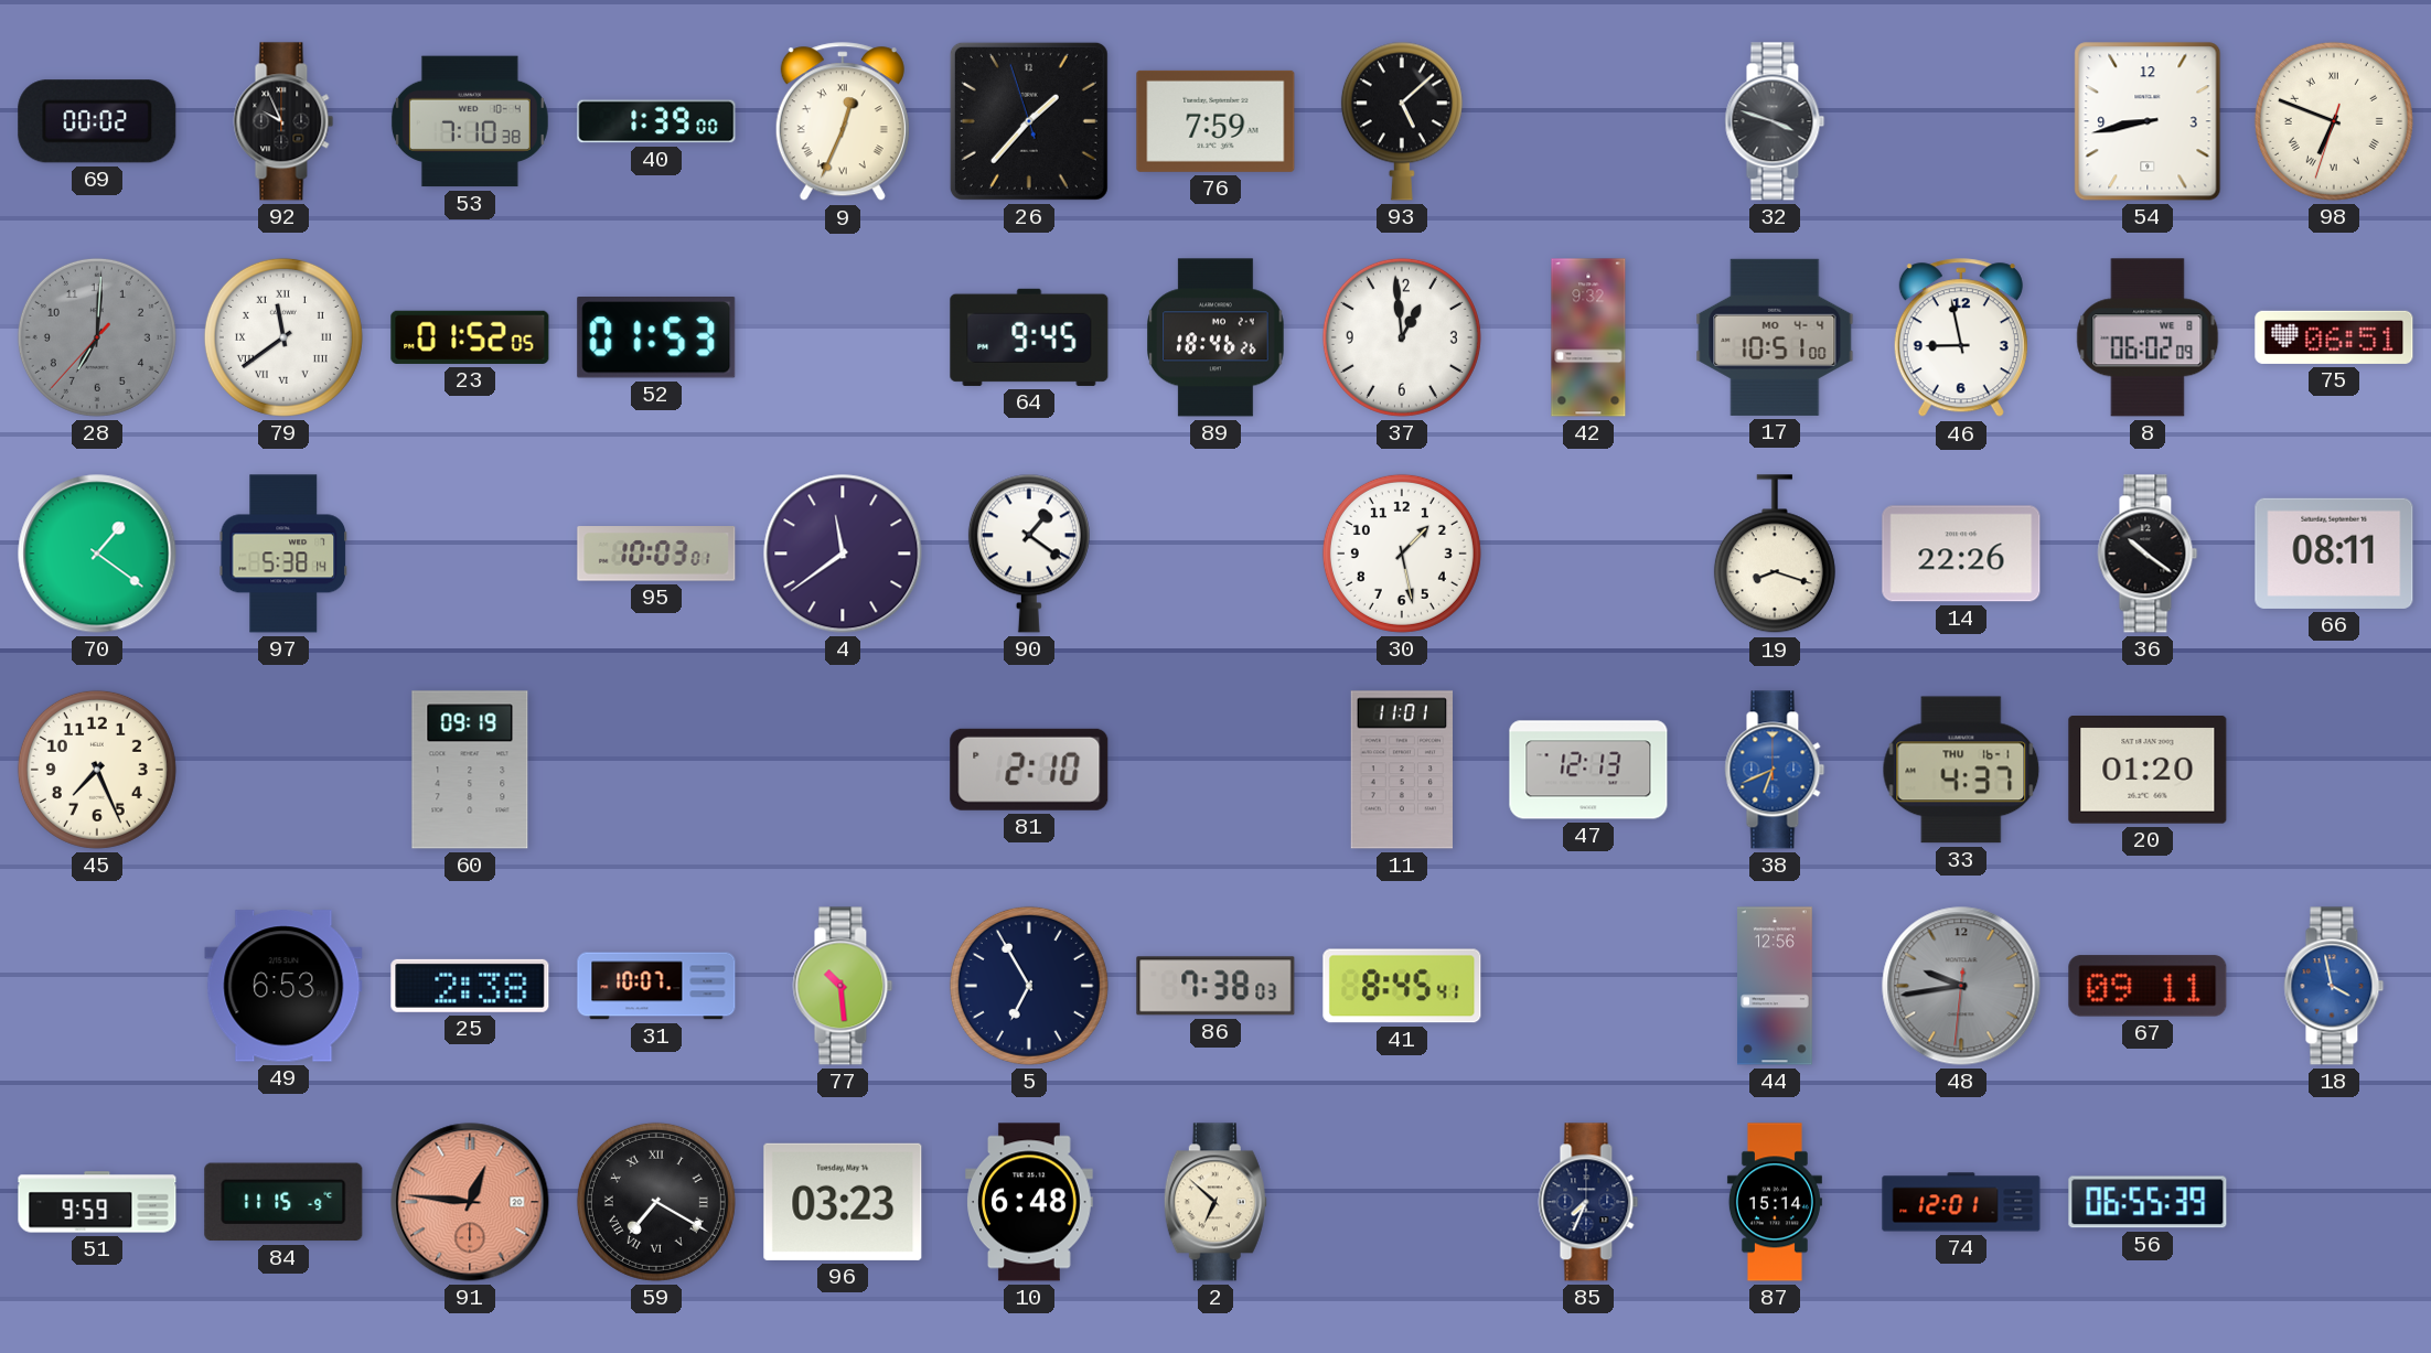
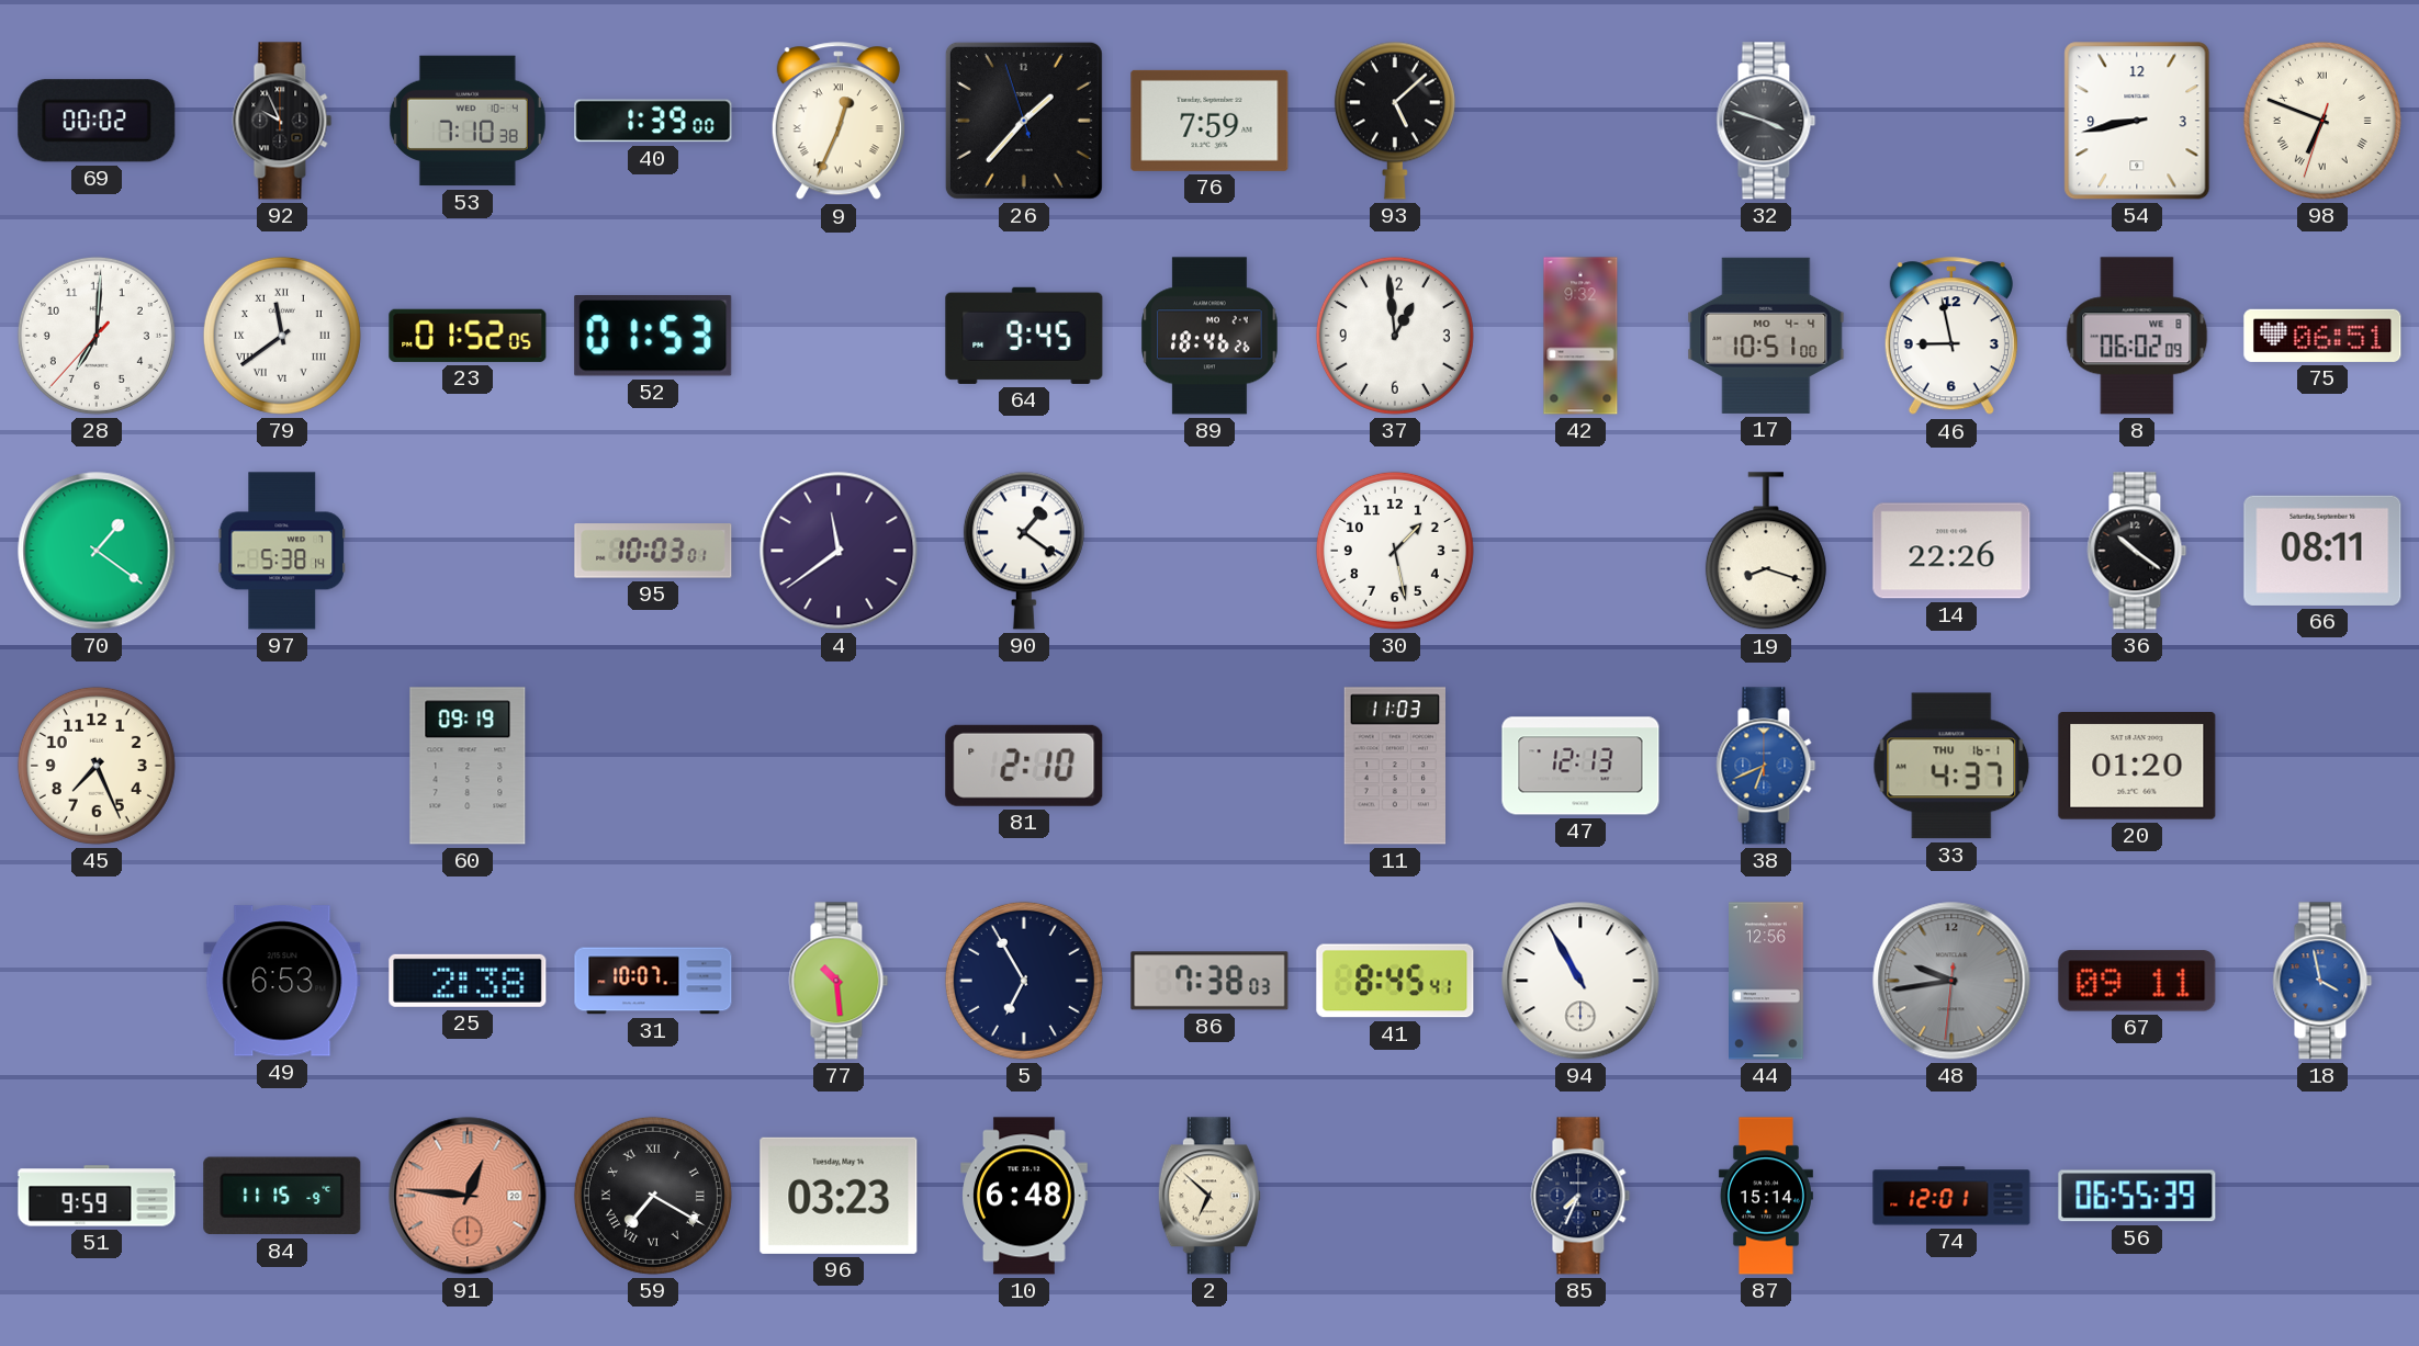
28 dial: grey -> white
11: 11:01 -> 11:03
94: none -> 10:55
